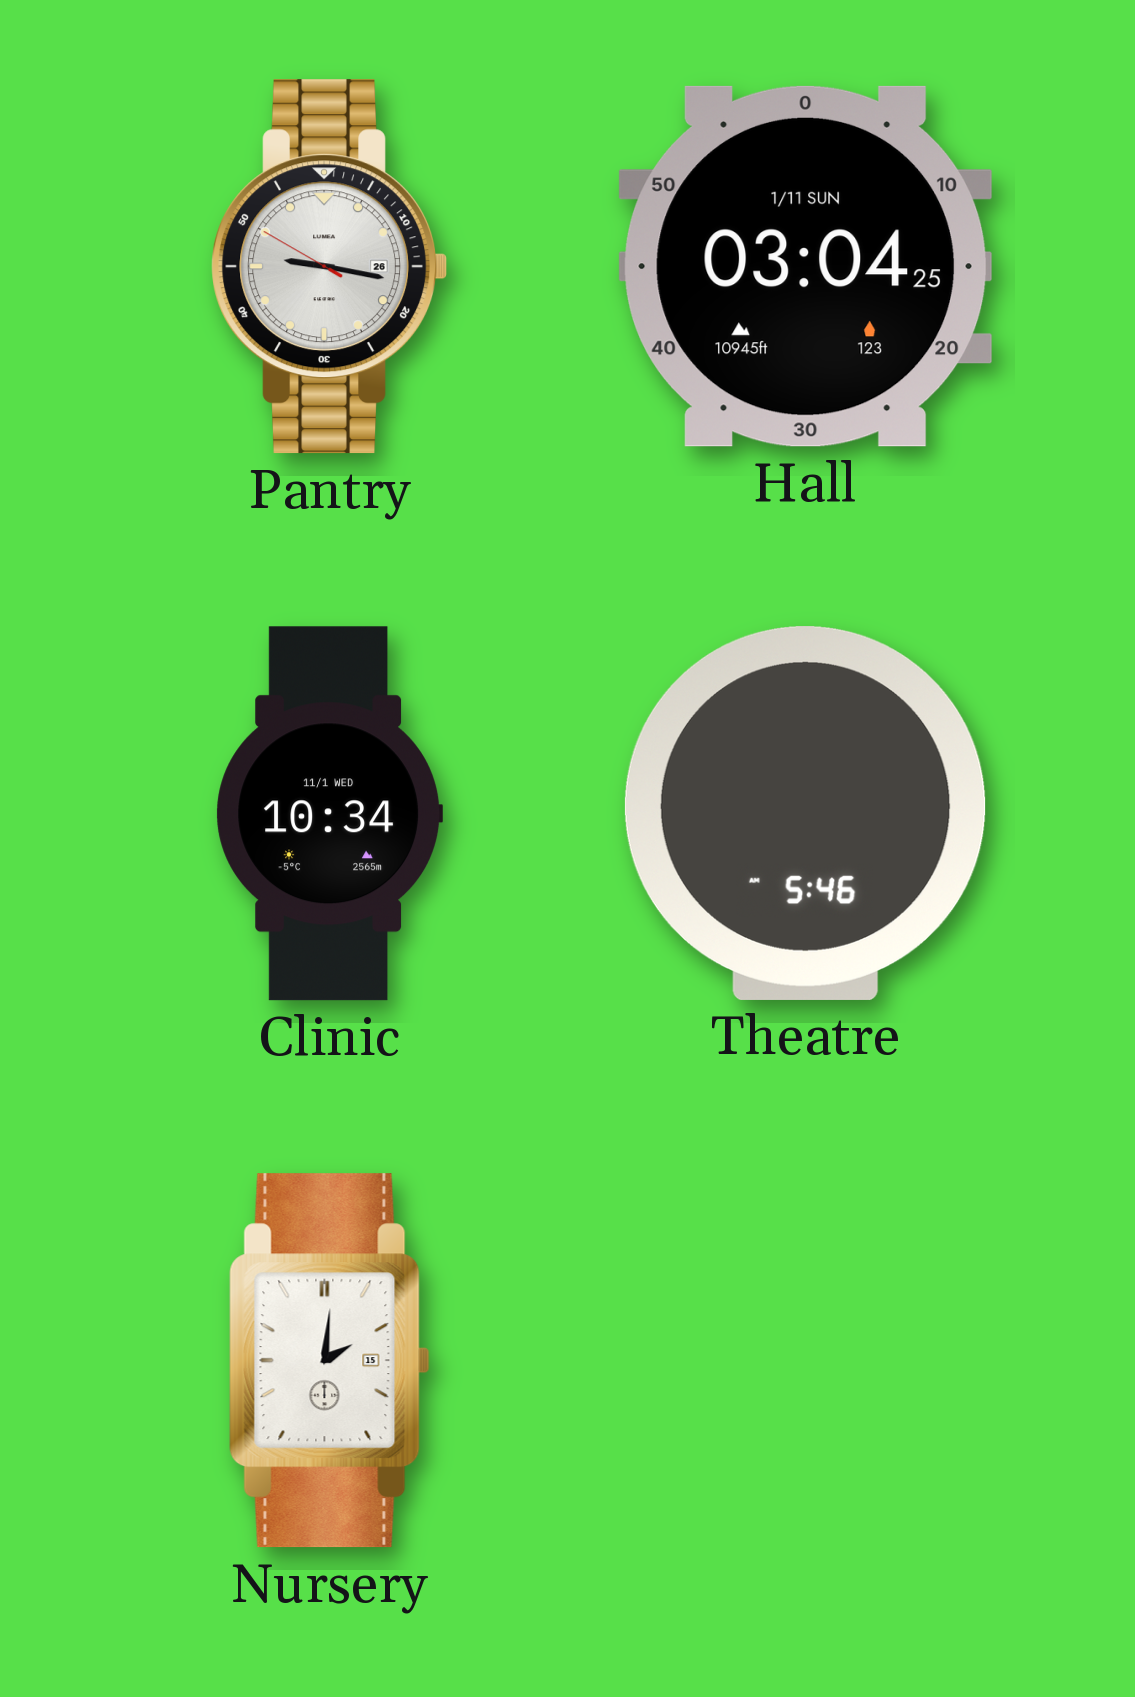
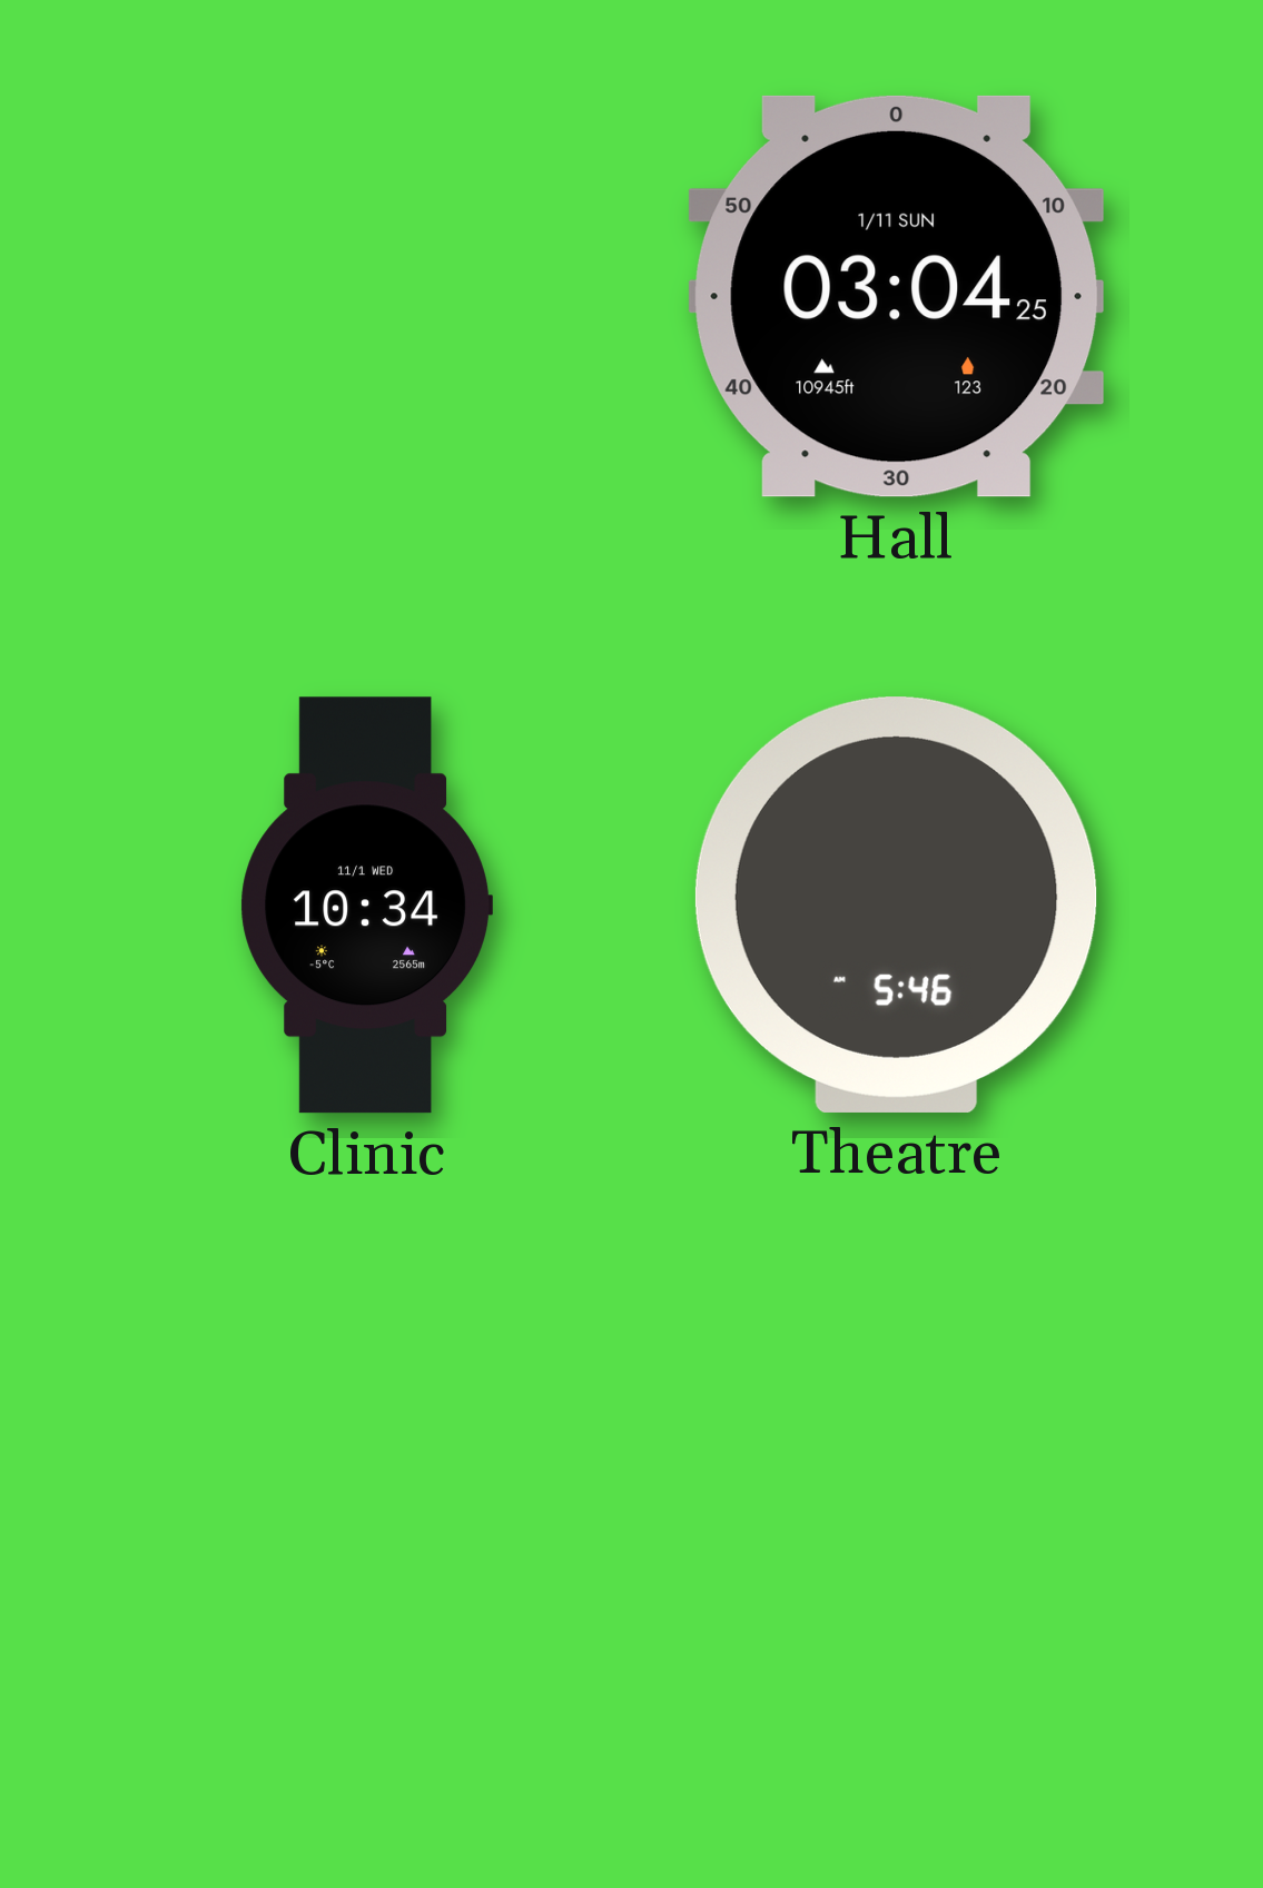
Pantry: 9:16 -> none
Nursery: 2:01 -> none
